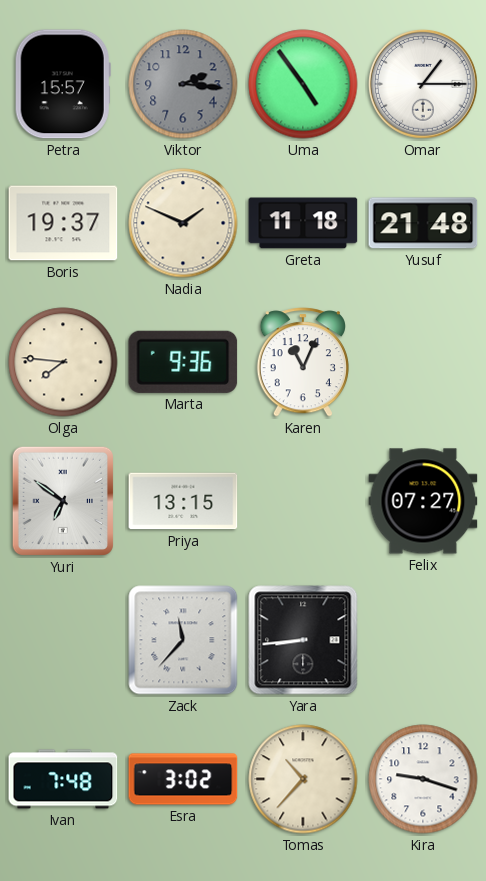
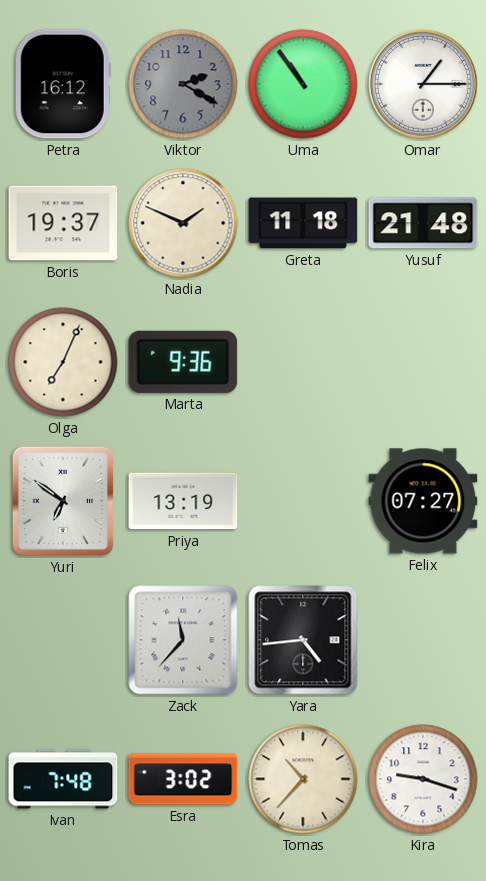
Petra: 15:57 -> 16:12
Viktor: 2:16 -> 2:20
Uma: 4:54 -> 10:54
Olga: 7:46 -> 7:04
Karen: 11:04 -> none
Priya: 13:15 -> 13:19
Yara: 8:44 -> 4:44
